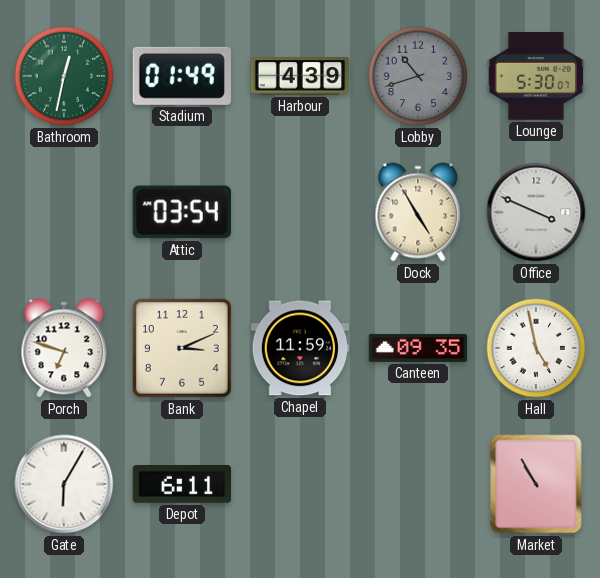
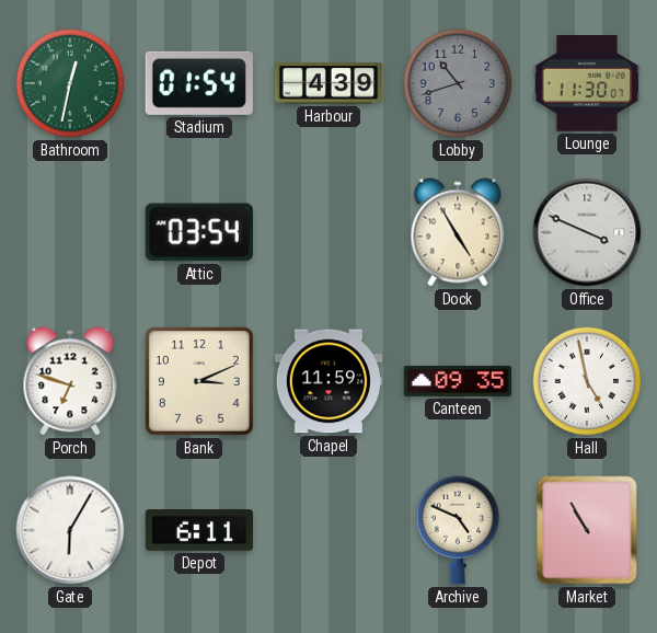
Stadium: 01:49 -> 01:54
Lounge: 5:30 -> 11:30
Archive: none -> 4:49
